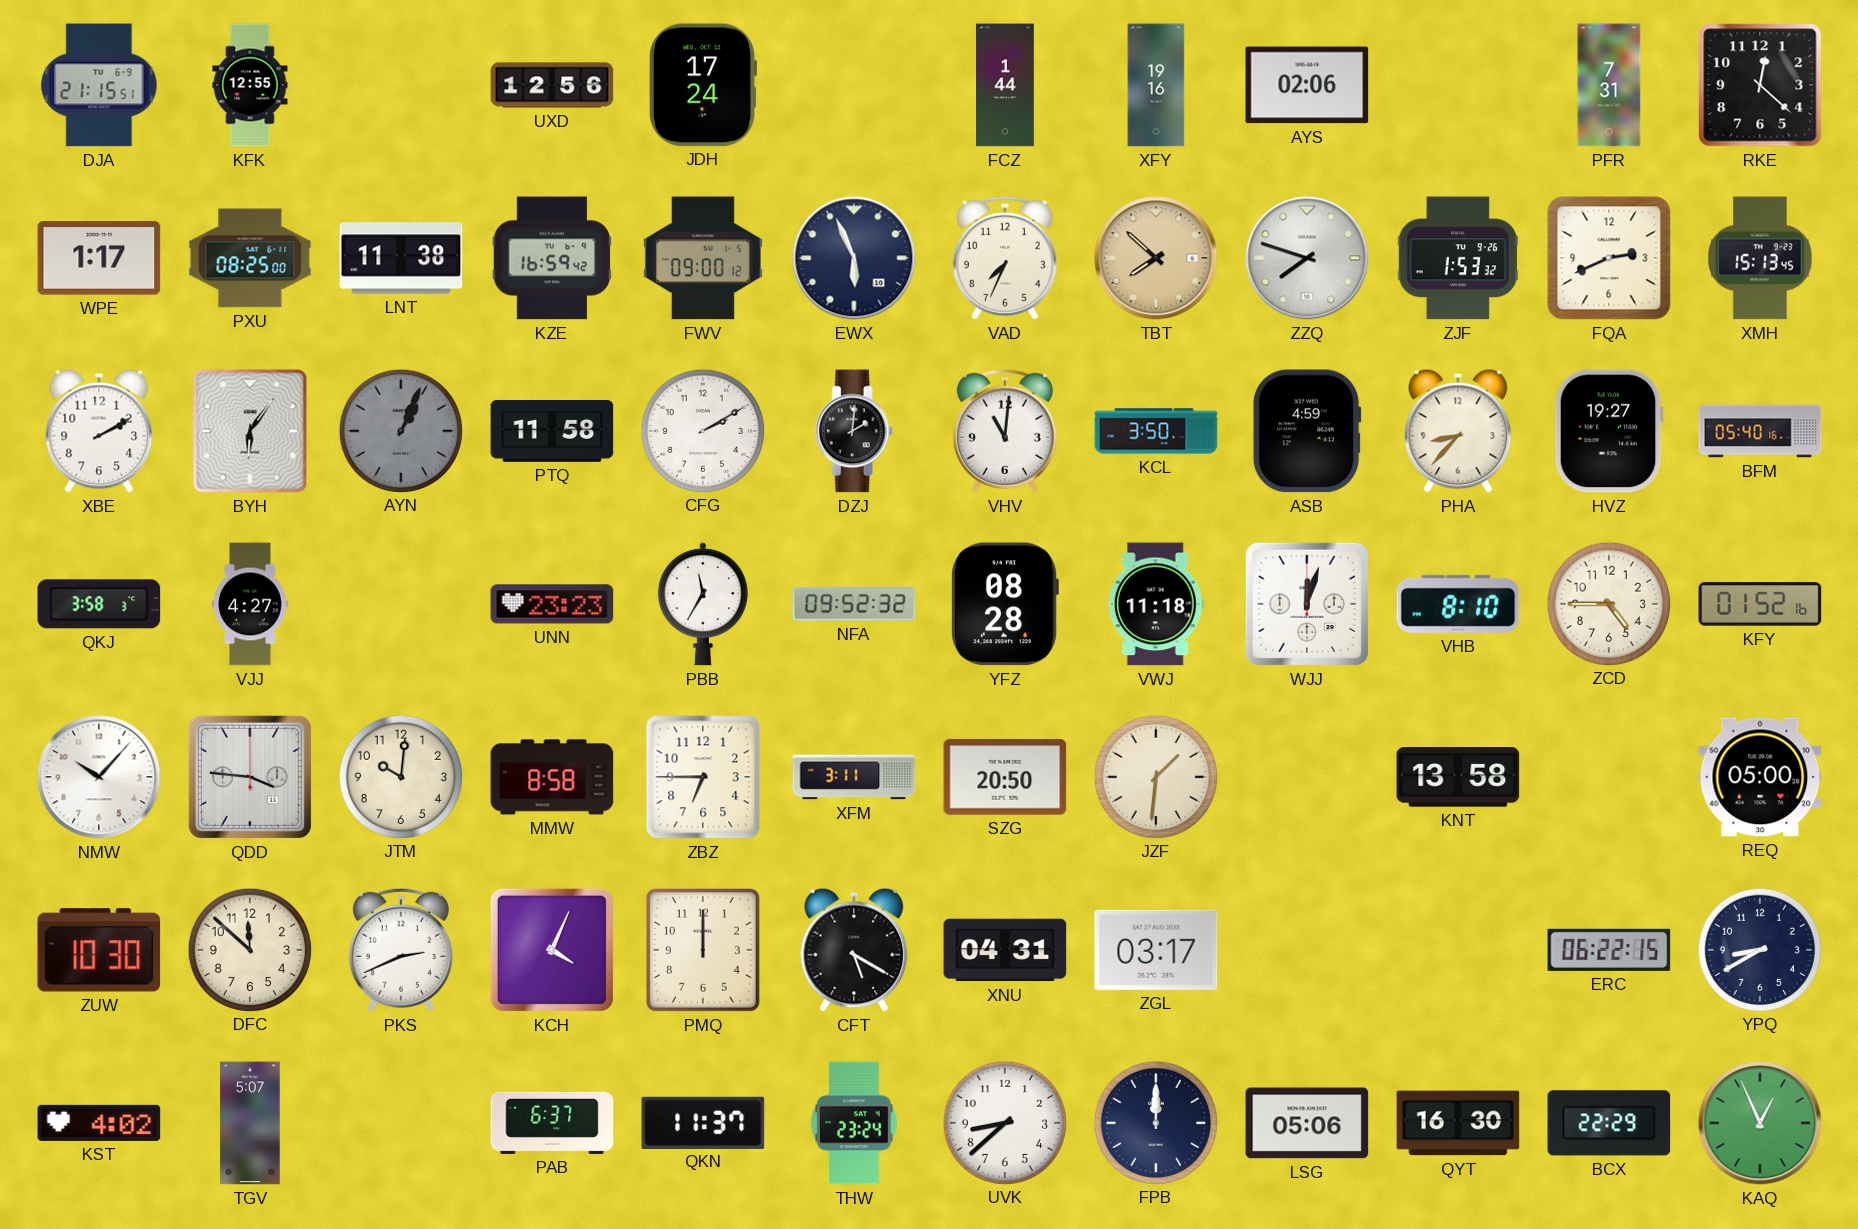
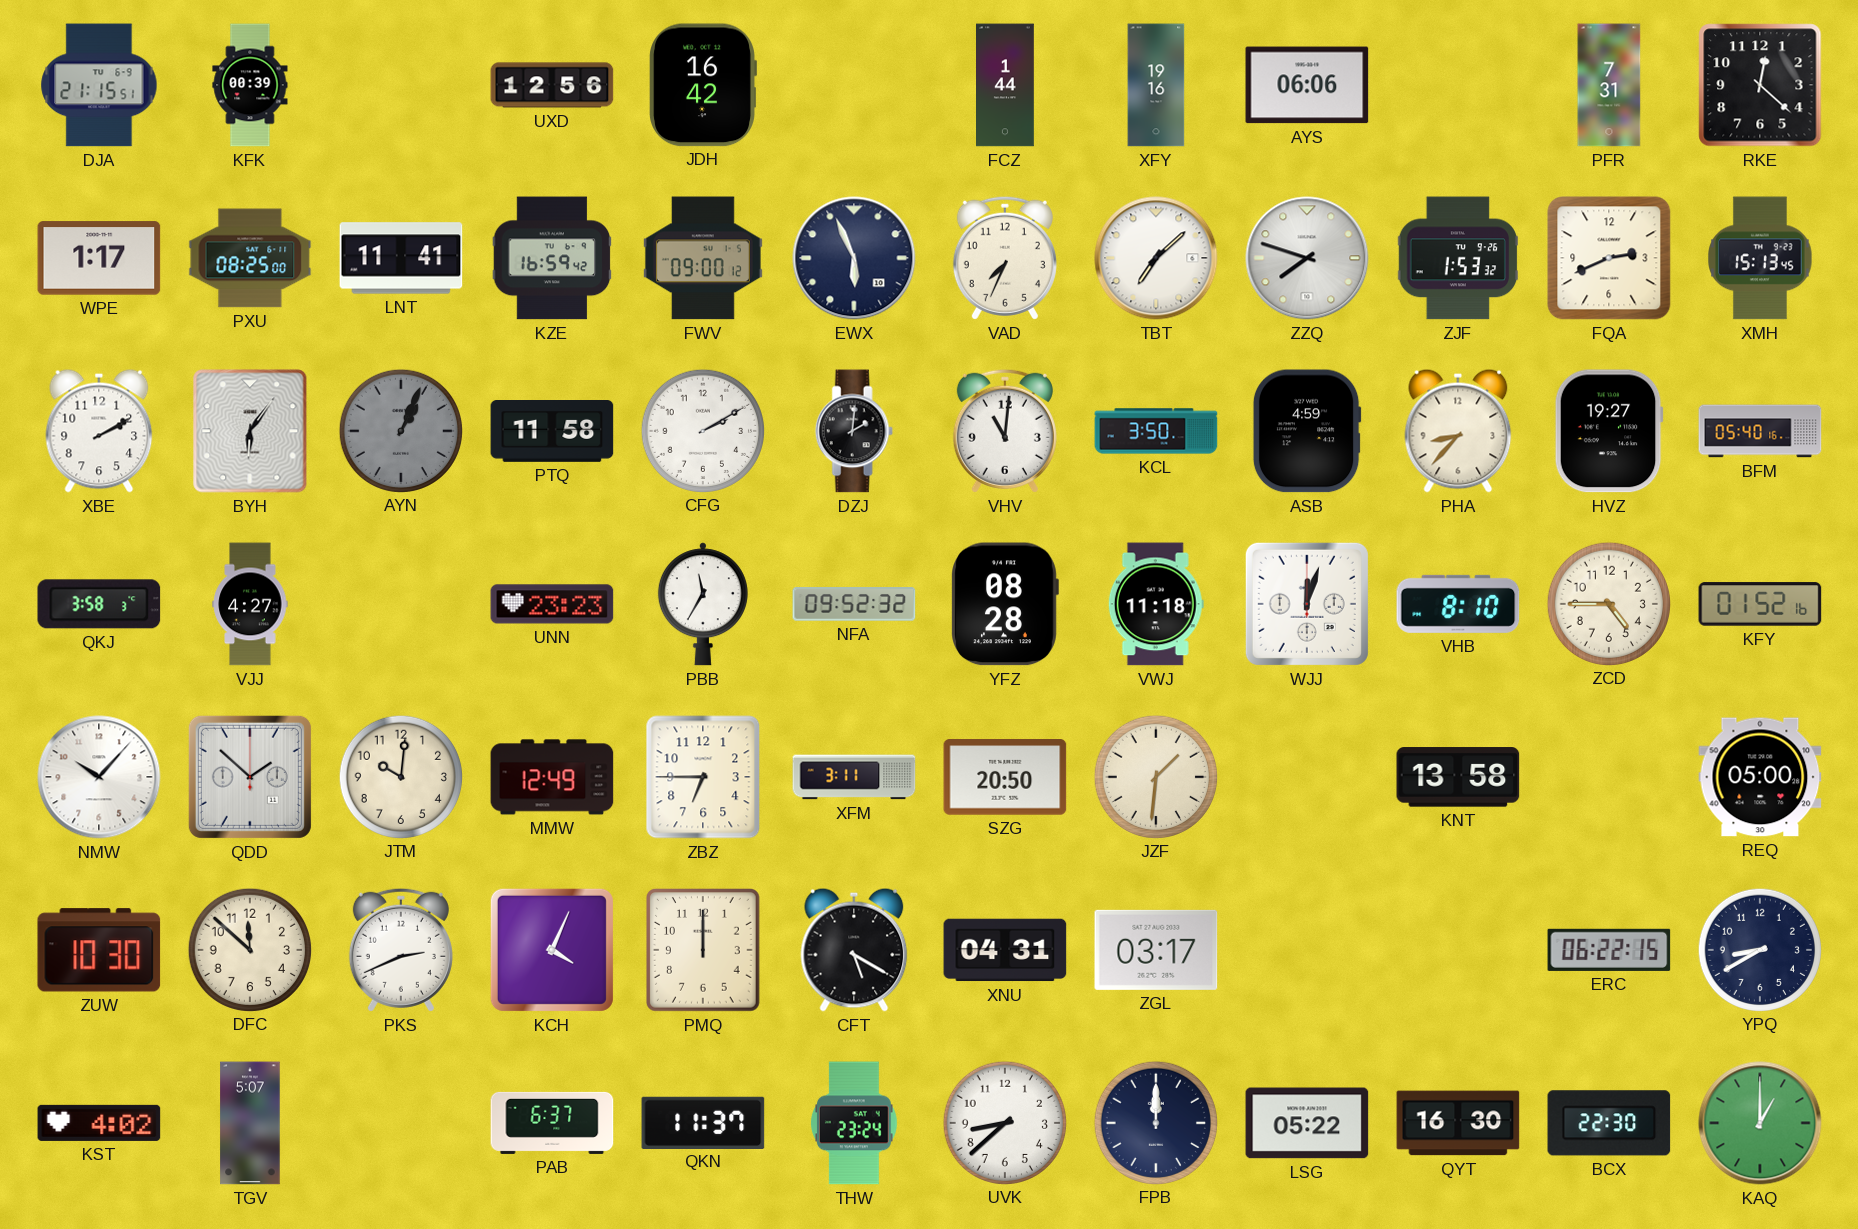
KFK: 12:55 -> 00:39
JDH: 17:24 -> 16:42
AYS: 02:06 -> 06:06
LNT: 11:38 -> 11:41
TBT: 7:52 -> 7:08
TBT dial: champagne -> white
QDD: 3:46 -> 1:52
MMW: 8:58 -> 12:49
LSG: 05:06 -> 05:22
BCX: 22:29 -> 22:30
KAQ: 12:56 -> 1:00
